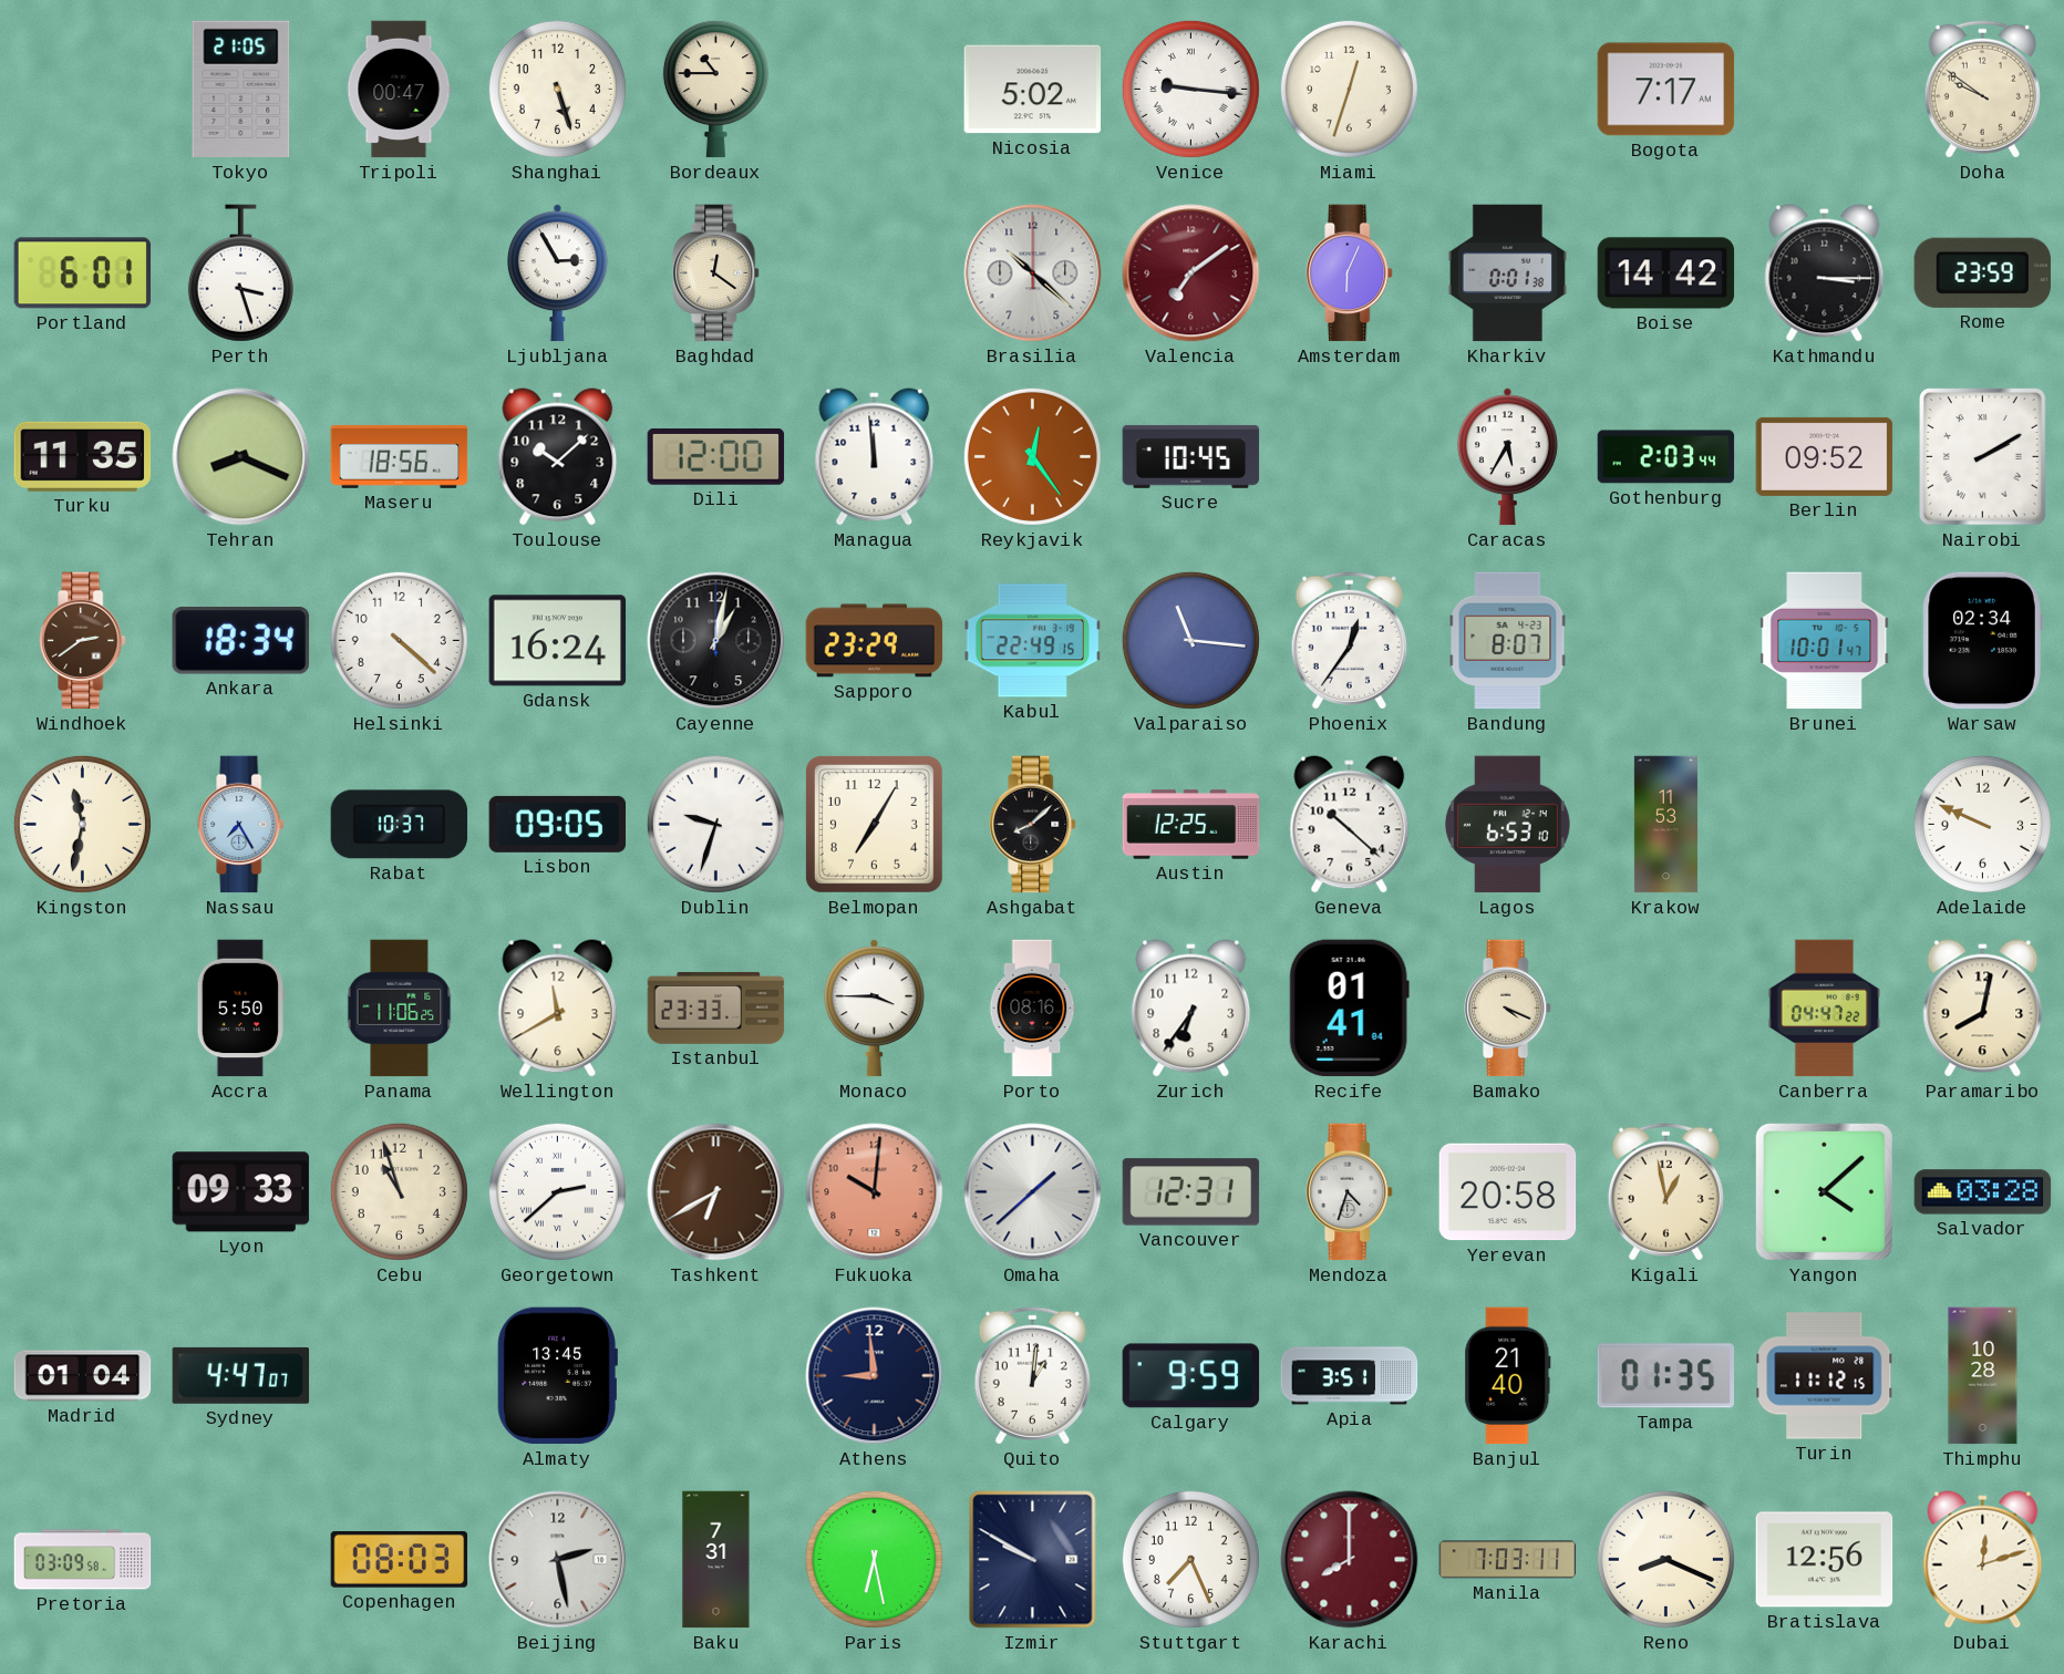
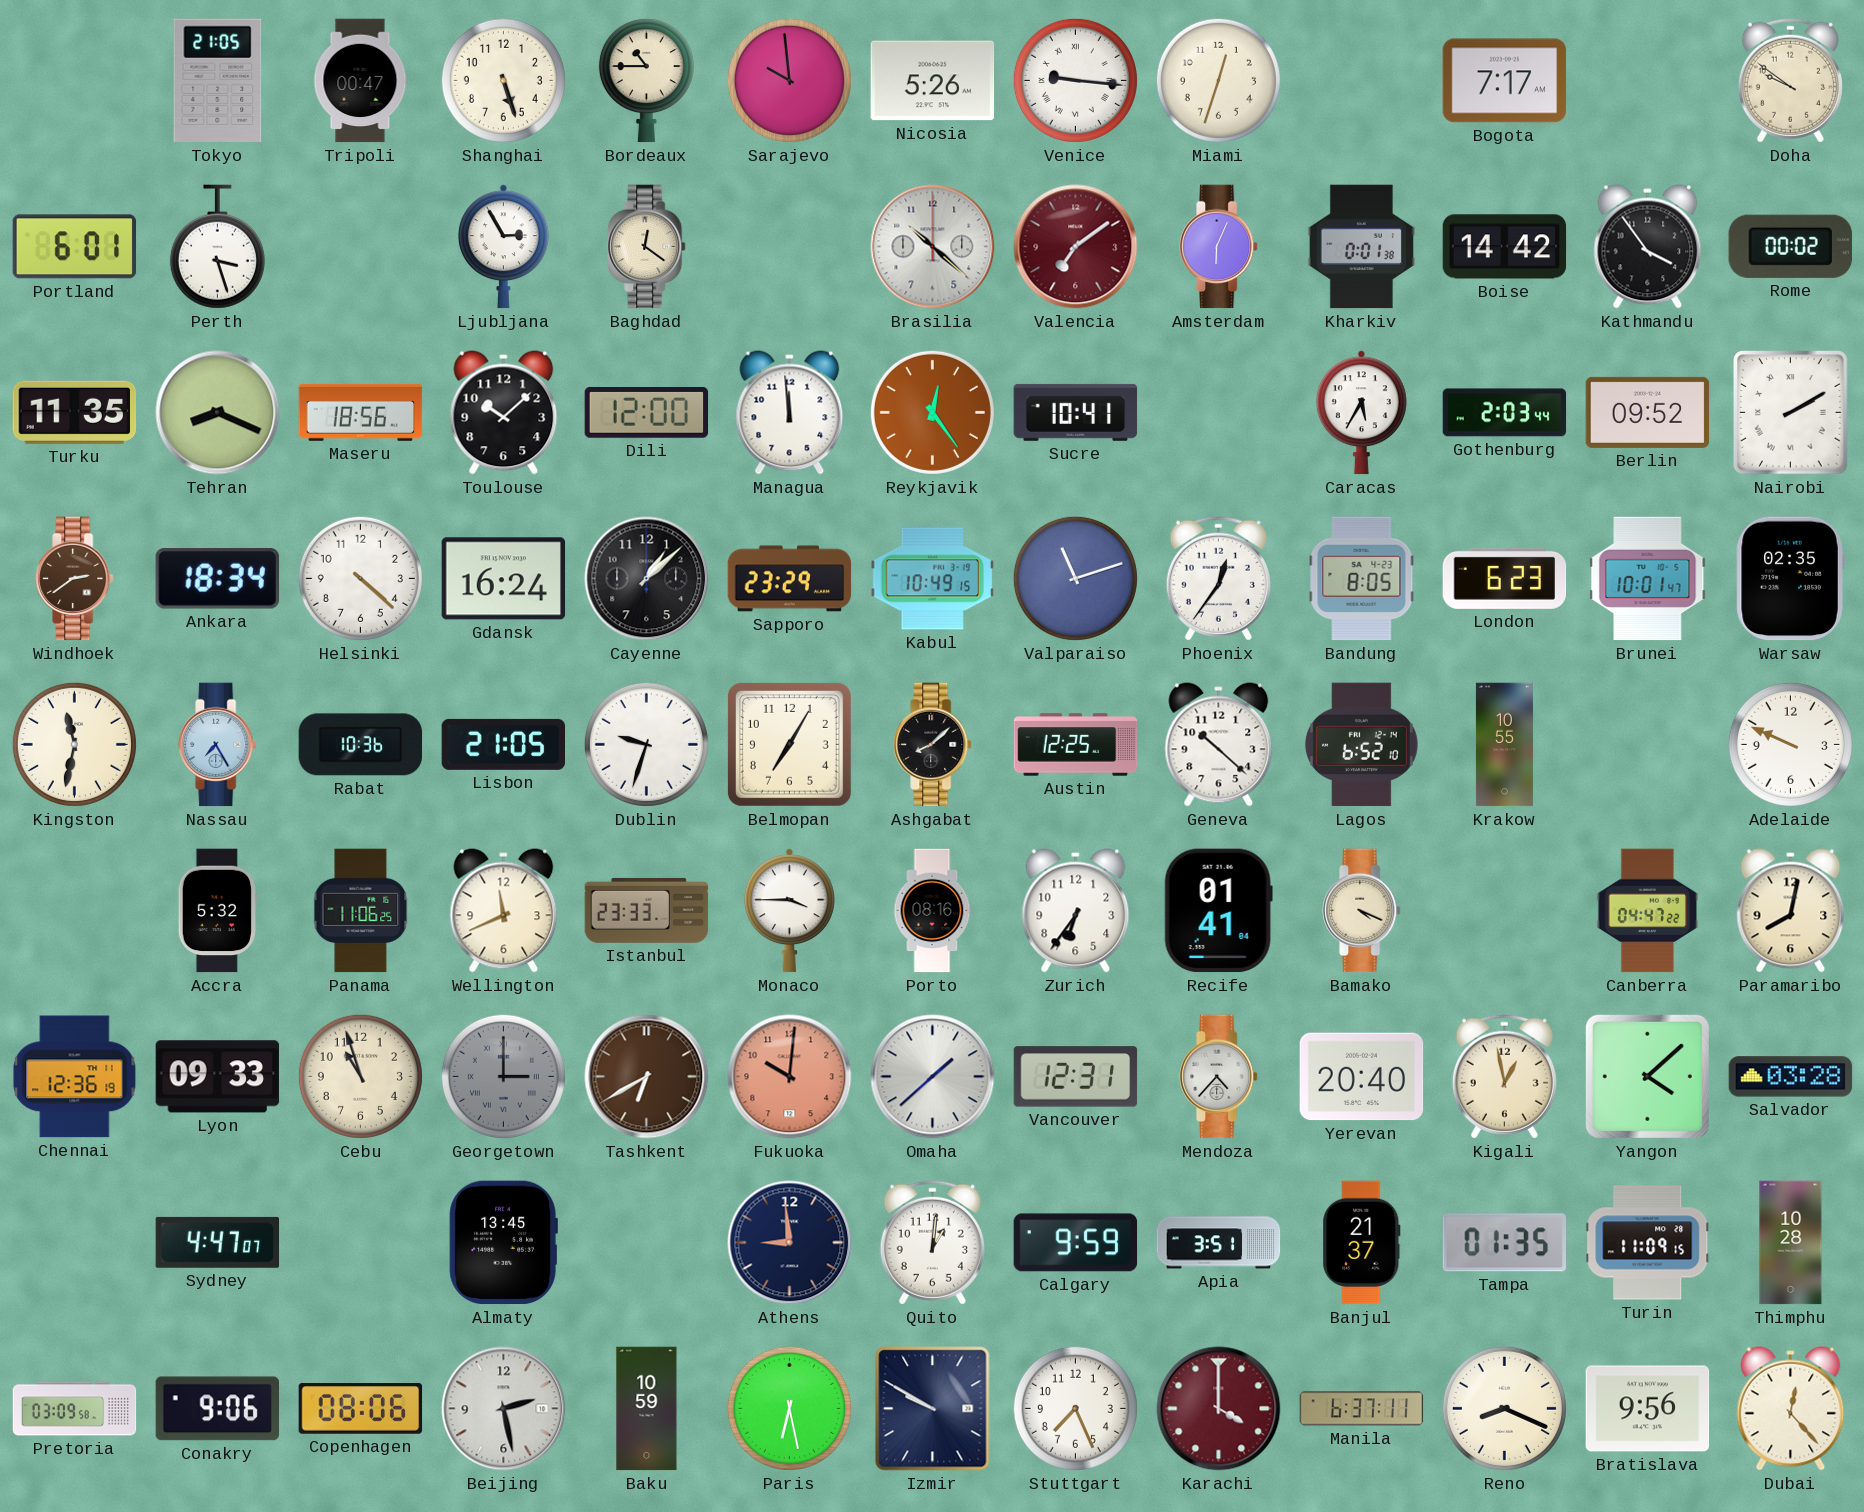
Sarajevo: none -> 9:59
Nicosia: 5:02 -> 5:26
Kathmandu: 3:15 -> 3:54
Rome: 23:59 -> 00:02
Sucre: 10:45 -> 10:41
Cayenne: 1:02 -> 1:08
Kabul: 22:49 -> 10:49
Valparaiso: 11:16 -> 11:12
Bandung: 8:07 -> 8:05
London: none -> 6:23
Warsaw: 02:34 -> 02:35
Rabat: 10:37 -> 10:36
Lisbon: 09:05 -> 21:05
Lagos: 6:53 -> 6:52
Krakow: 11:53 -> 10:55
Accra: 5:50 -> 5:32
Wellington: 11:40 -> 11:41
Chennai: none -> 12:36
Georgetown: 2:38 -> 3:00
Georgetown dial: white -> grey
Mendoza: 4:33 -> 4:37
Yerevan: 20:58 -> 20:40
Madrid: 01:04 -> none
Banjul: 21:40 -> 21:37
Turin: 11:12 -> 11:09
Conakry: none -> 9:06
Copenhagen: 08:03 -> 08:06
Baku: 7:31 -> 10:59
Karachi: 8:00 -> 4:00
Manila: 7:03 -> 6:37
Bratislava: 12:56 -> 9:56
Dubai: 12:12 -> 12:23
